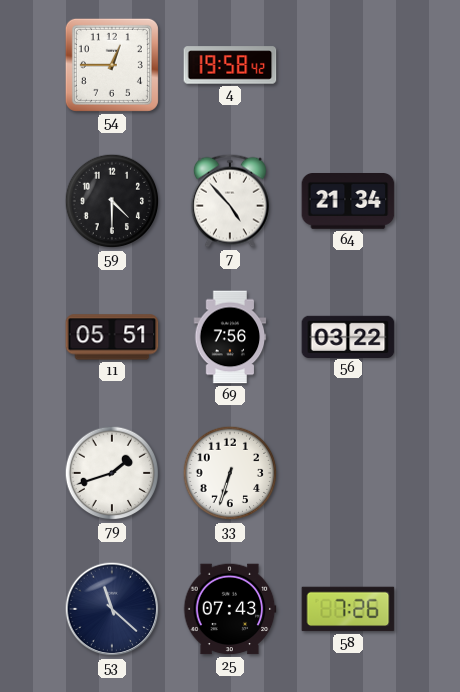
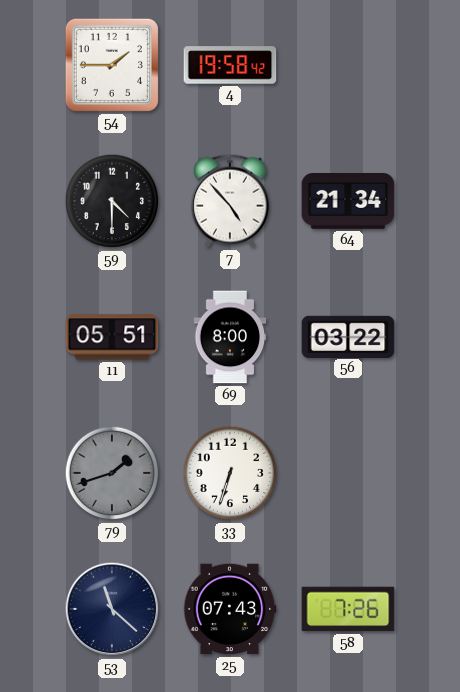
54: 12:45 -> 1:45
69: 7:56 -> 8:00
79 dial: white -> grey
